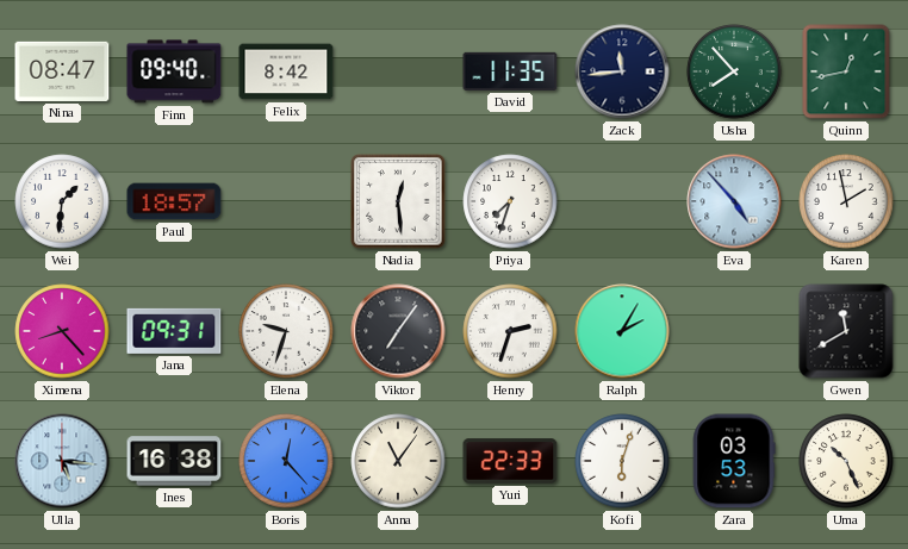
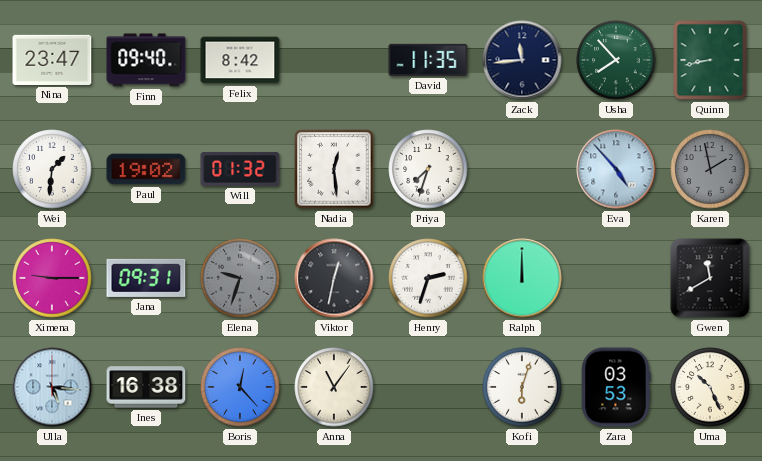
Nina: 08:47 -> 23:47
Quinn: 12:43 -> 8:43
Paul: 18:57 -> 19:02
Will: none -> 01:32
Karen dial: white -> grey
Ximena: 8:23 -> 9:15
Elena dial: white -> grey
Viktor: 7:06 -> 12:32
Ralph: 2:05 -> 12:00
Yuri: 22:33 -> none
